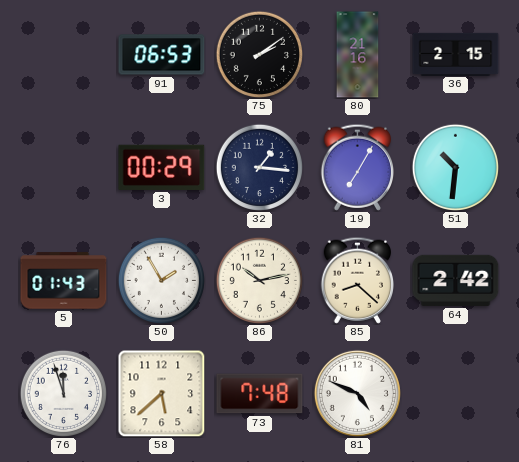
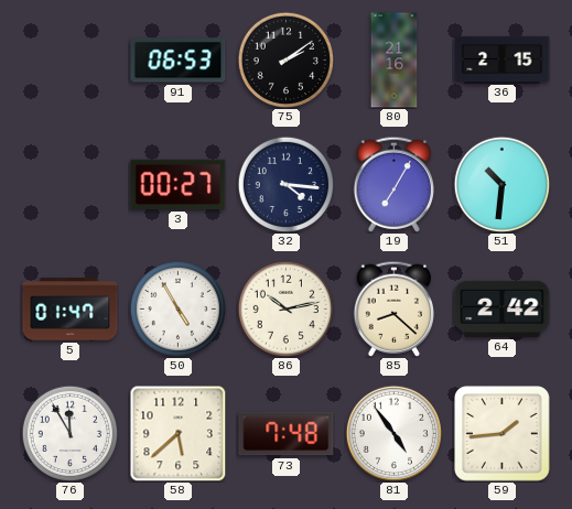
3: 00:29 -> 00:27
32: 1:16 -> 4:16
5: 01:43 -> 01:47
50: 1:55 -> 4:55
76: 11:57 -> 11:55
81: 4:49 -> 4:54
59: none -> 1:44
